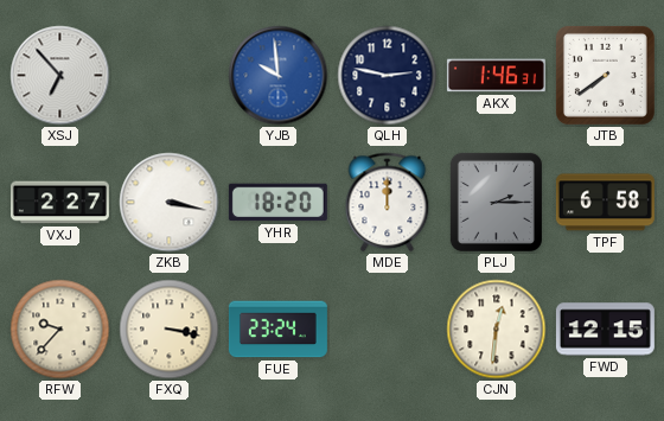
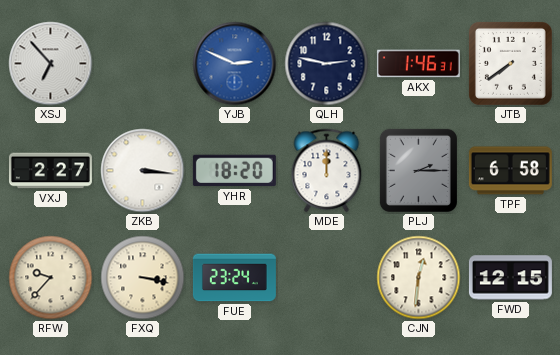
YJB: 9:59 -> 2:49
ZKB: 3:17 -> 3:16
